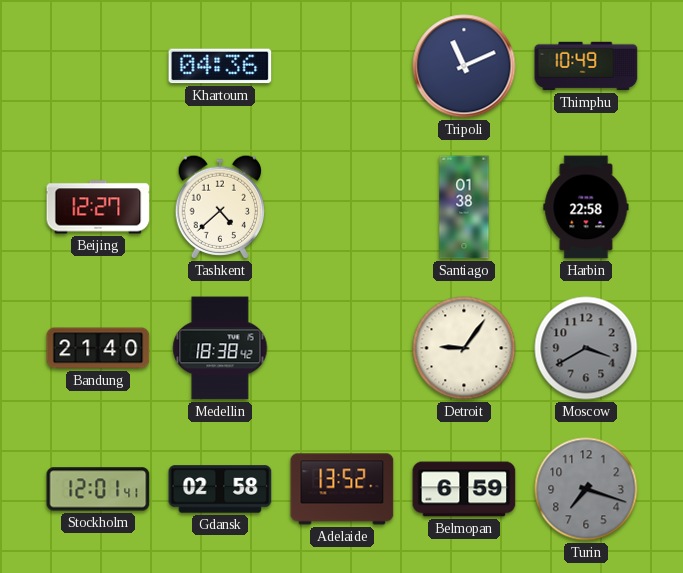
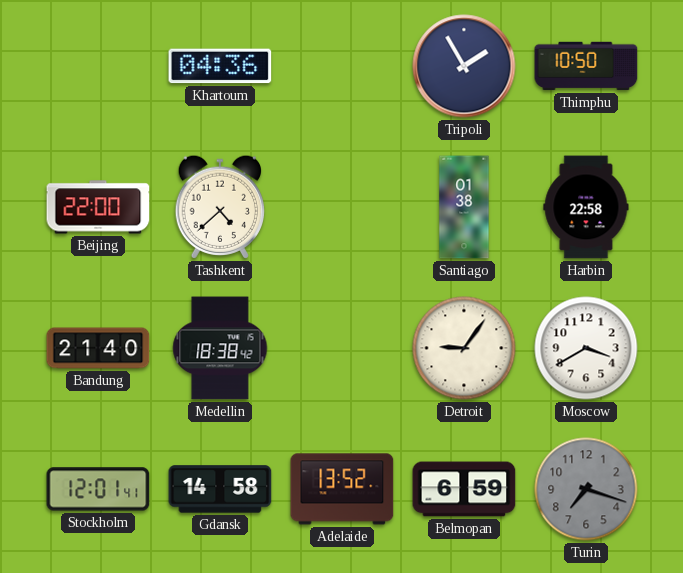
Tripoli: 11:11 -> 1:55
Thimphu: 10:49 -> 10:50
Beijing: 12:27 -> 22:00
Moscow dial: grey -> white
Gdansk: 02:58 -> 14:58
